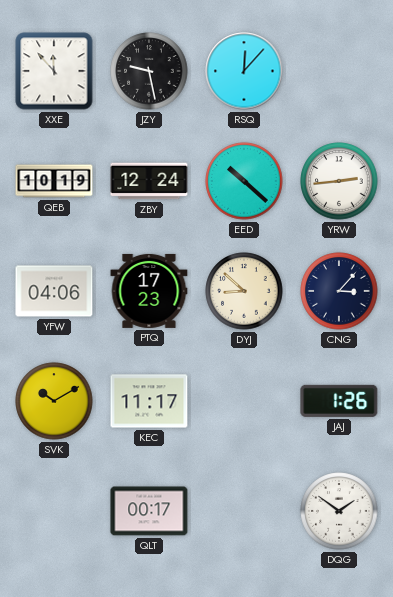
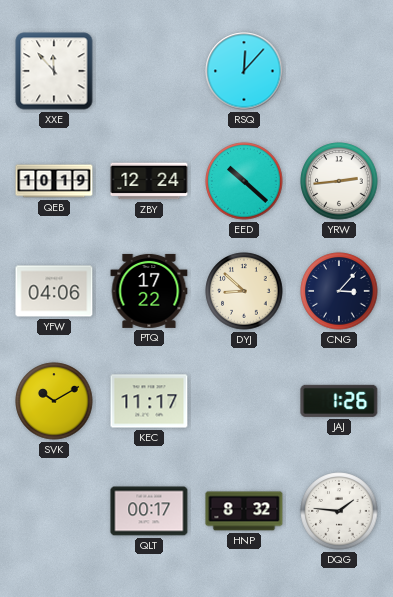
JZY: 9:28 -> none
PTQ: 17:23 -> 17:22
HNP: none -> 8:32
DQG: 1:51 -> 1:46
